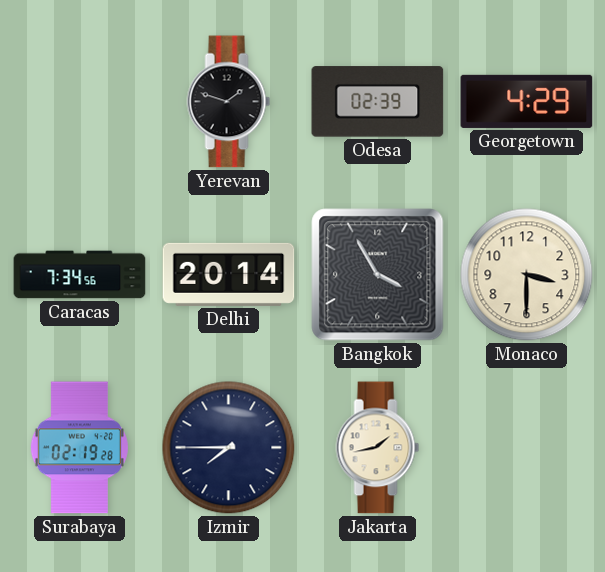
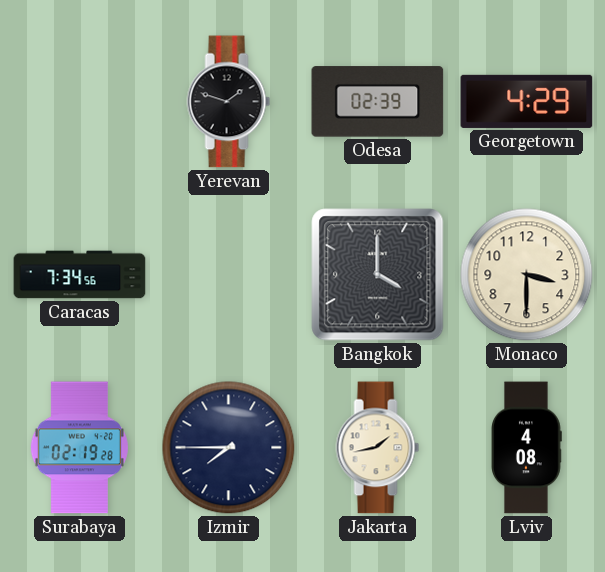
Delhi: 20:14 -> none
Bangkok: 3:55 -> 4:00
Lviv: none -> 4:08
